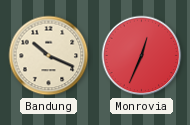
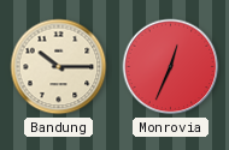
Bandung: 10:19 -> 10:15
